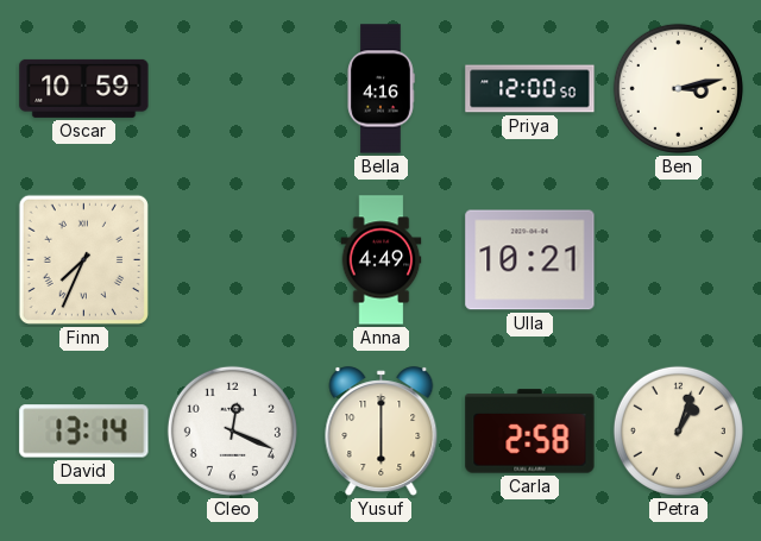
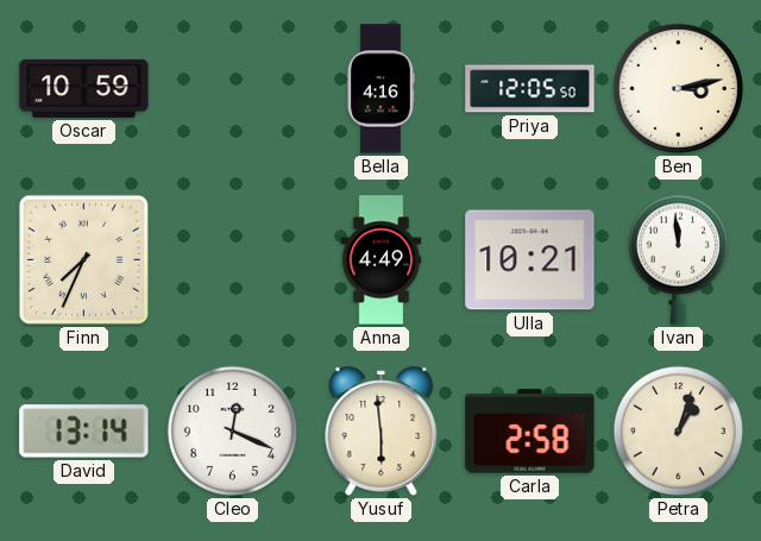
Priya: 12:00 -> 12:05
Ivan: none -> 11:59
Yusuf: 6:00 -> 5:59
